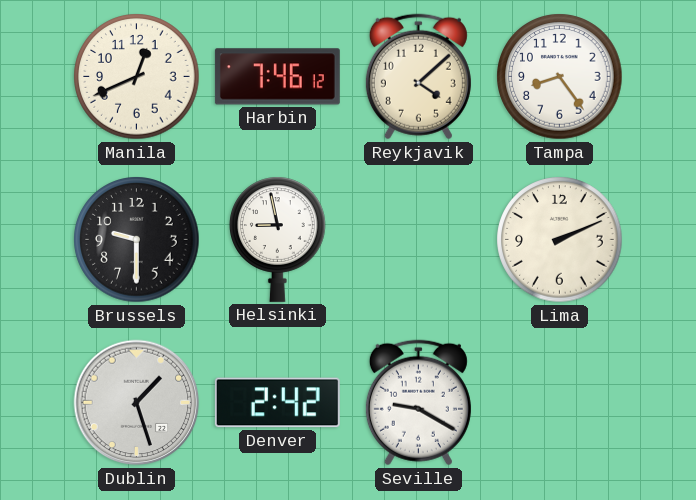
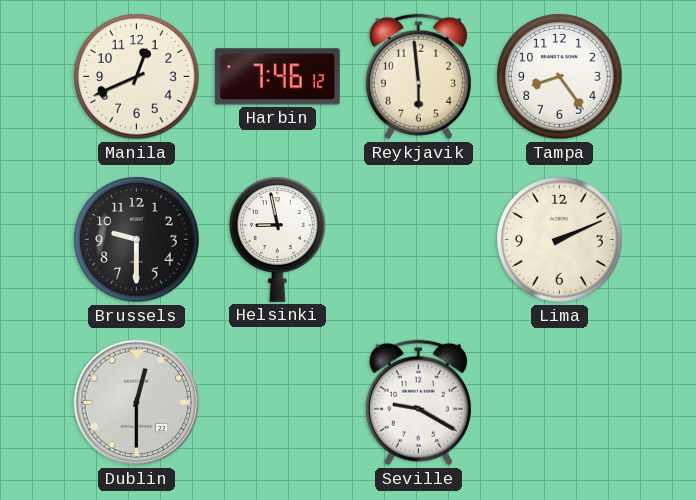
Reykjavik: 4:08 -> 5:59
Dublin: 1:27 -> 12:30
Denver: 2:42 -> none
